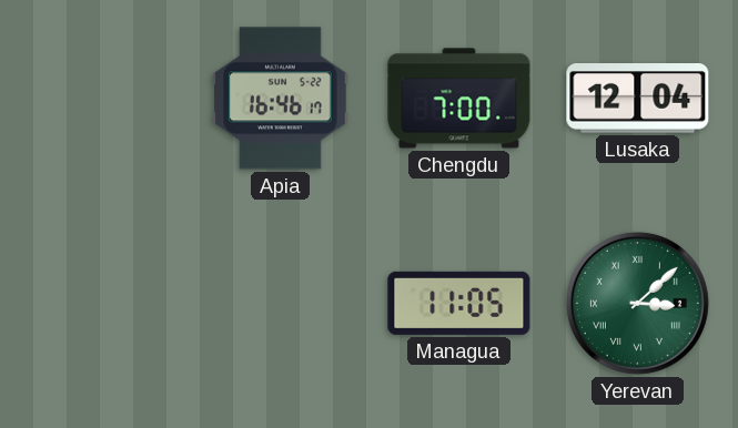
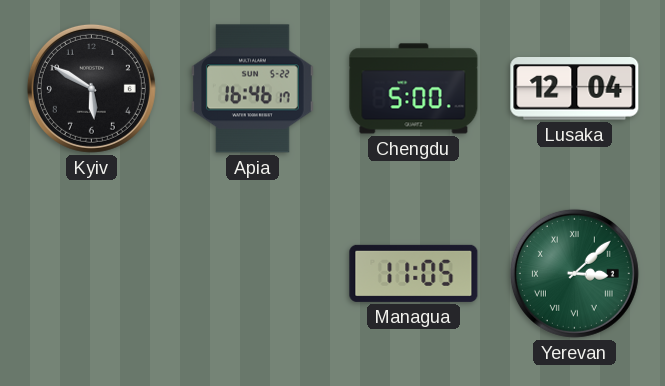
Kyiv: none -> 5:50
Chengdu: 7:00 -> 5:00
